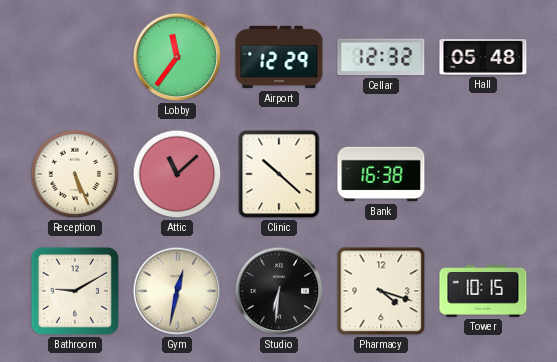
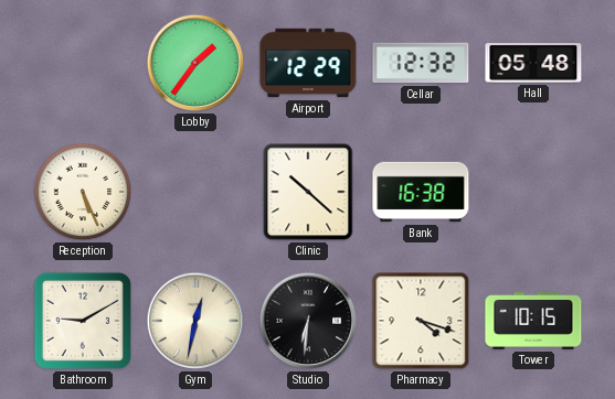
Lobby: 11:36 -> 1:36
Attic: 11:08 -> none
